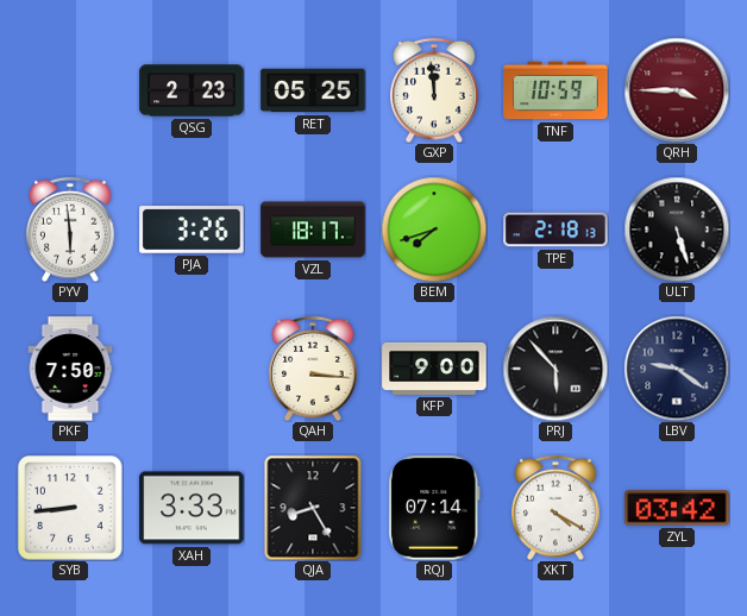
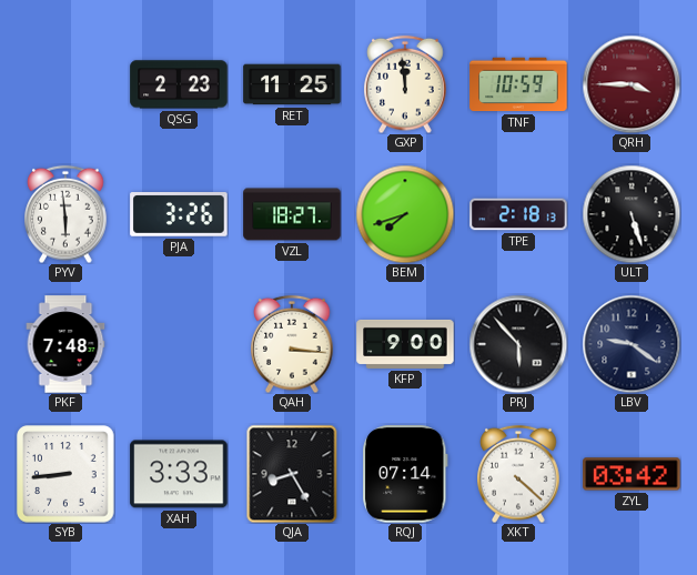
RET: 05:25 -> 11:25
VZL: 18:17 -> 18:27
PKF: 7:50 -> 7:48
XKT: 4:20 -> 4:22
